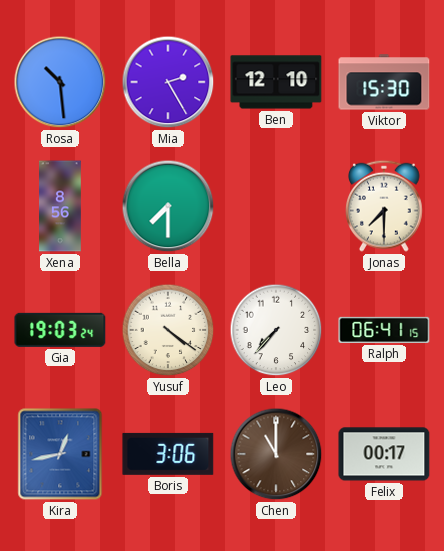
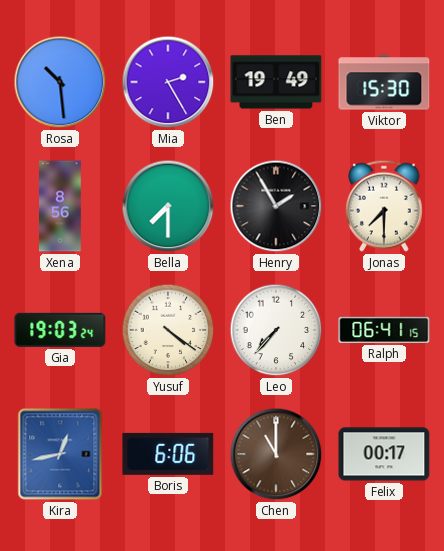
Ben: 12:10 -> 19:49
Henry: none -> 1:55
Boris: 3:06 -> 6:06
